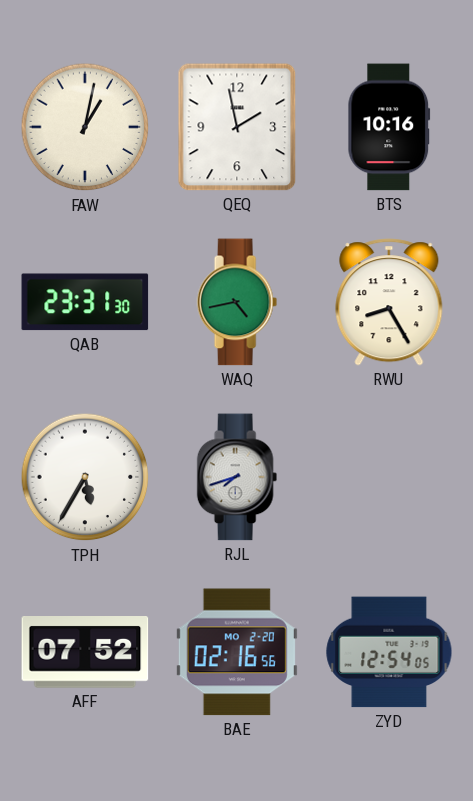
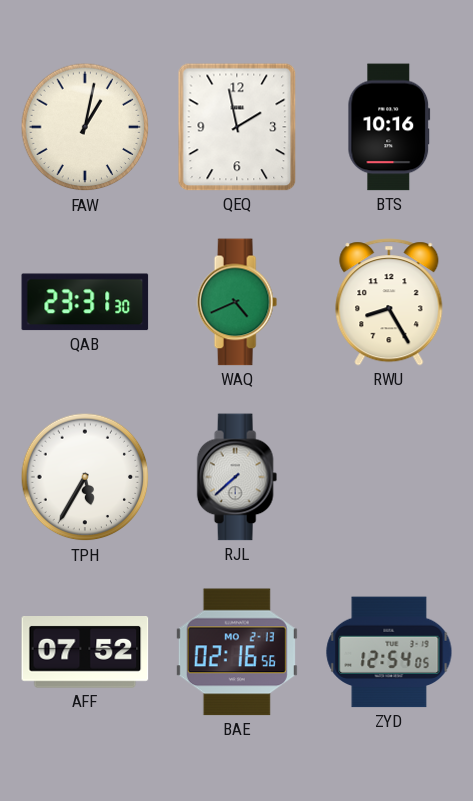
WAQ: 4:43 -> 4:41
RJL: 7:42 -> 7:38
BAE date: MO 2-20 -> MO 2-13
